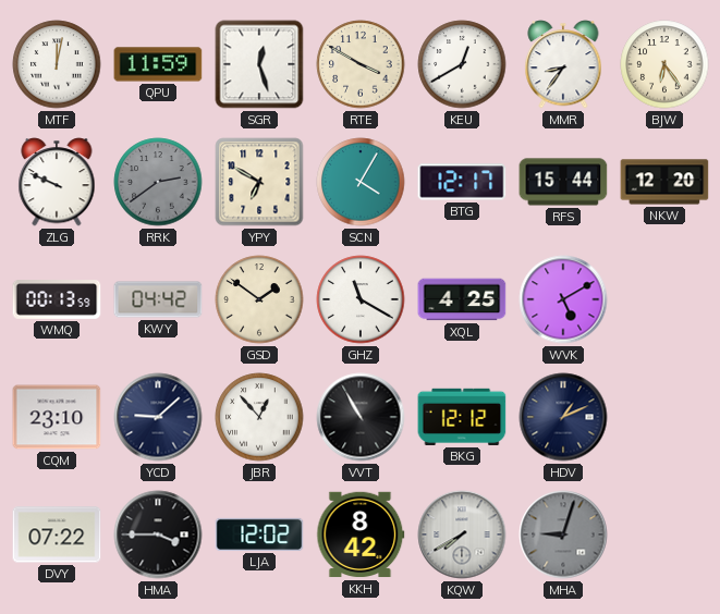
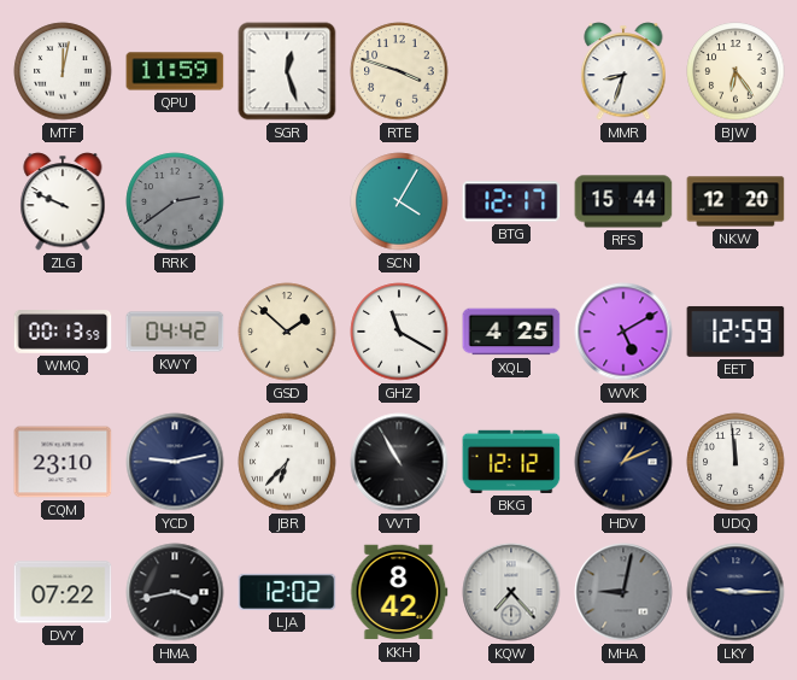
RTE: 3:50 -> 3:48
KEU: 12:40 -> none
MMR: 8:36 -> 8:33
YPY: 6:50 -> none
GSD: 1:51 -> 1:52
EET: none -> 12:59
YCD: 9:08 -> 9:13
JBR: 12:53 -> 6:37
UDQ: none -> 11:59
HMA: 3:45 -> 3:43
KQW: 7:40 -> 7:23
MHA: 9:03 -> 9:02
LKY: none -> 9:15
